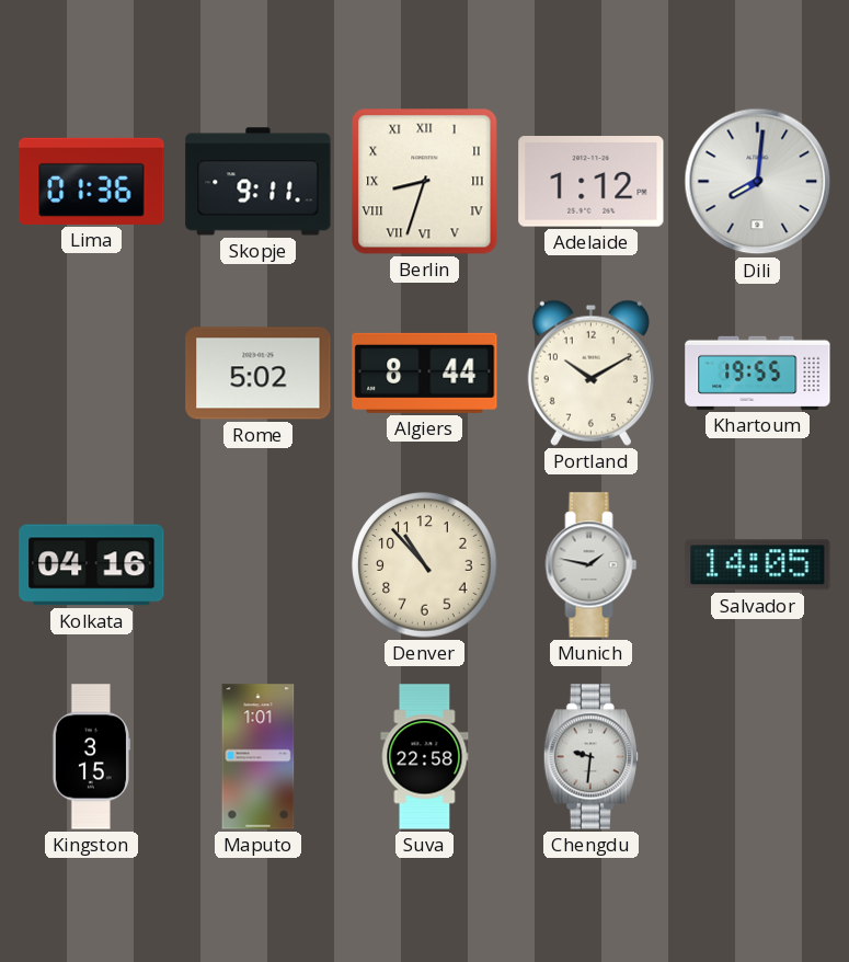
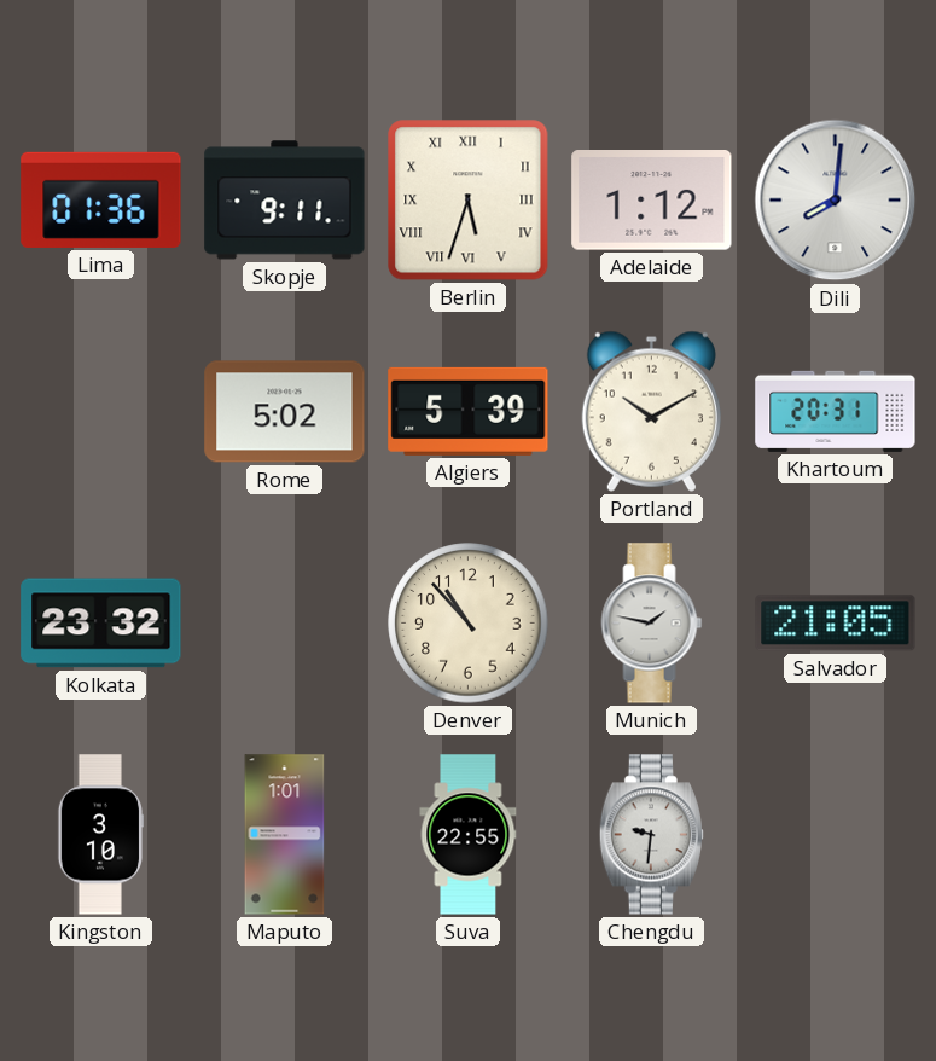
Berlin: 8:33 -> 5:33
Algiers: 8:44 -> 5:39
Khartoum: 19:55 -> 20:31
Kolkata: 04:16 -> 23:32
Salvador: 14:05 -> 21:05
Kingston: 3:15 -> 3:10
Suva: 22:58 -> 22:55
